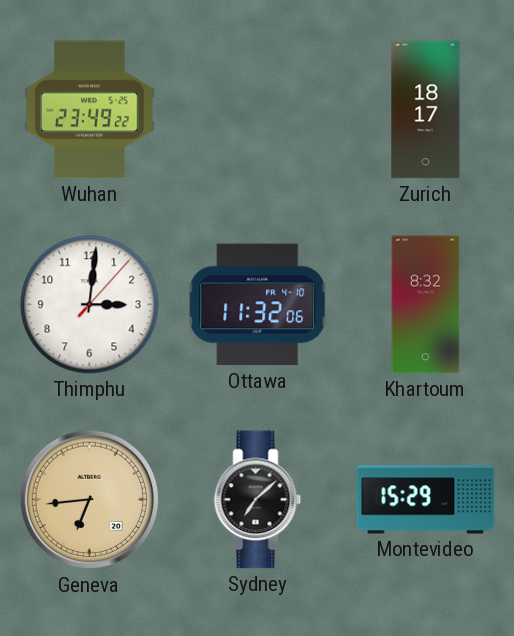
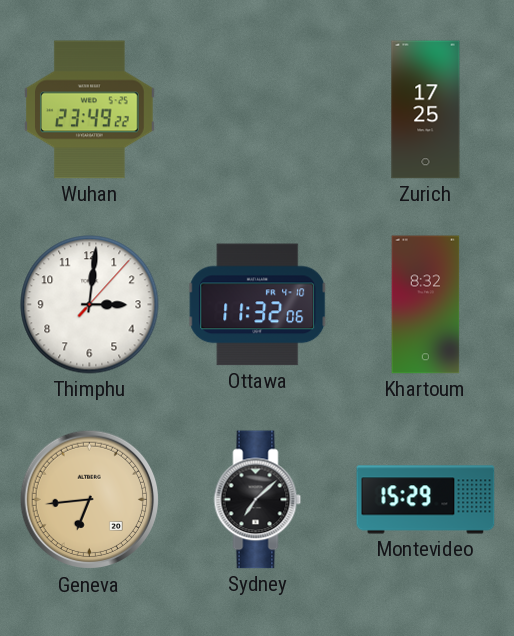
Zurich: 18:17 -> 17:25
